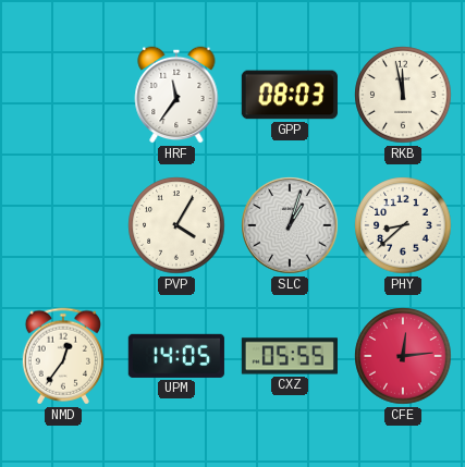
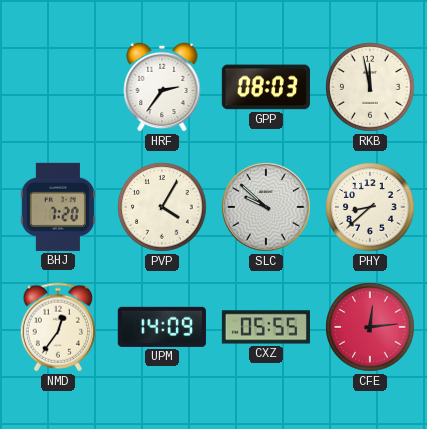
HRF: 11:36 -> 2:36
BHJ: none -> 7:20
SLC: 1:03 -> 9:52
UPM: 14:05 -> 14:09
